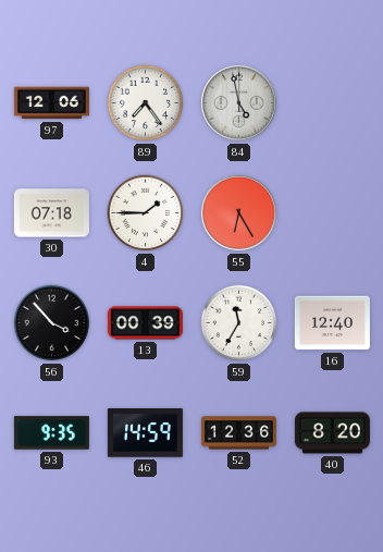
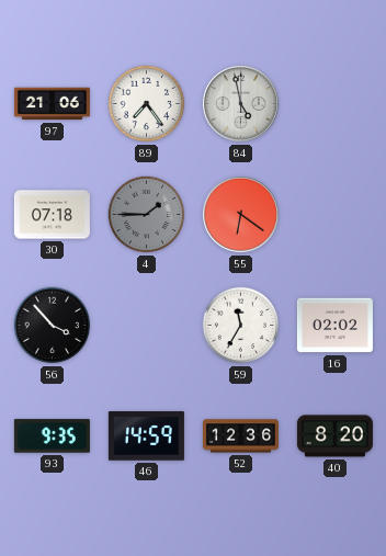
97: 12:06 -> 21:06
4 dial: white -> grey
55: 6:25 -> 6:21
13: 00:39 -> none
16: 12:40 -> 02:02
